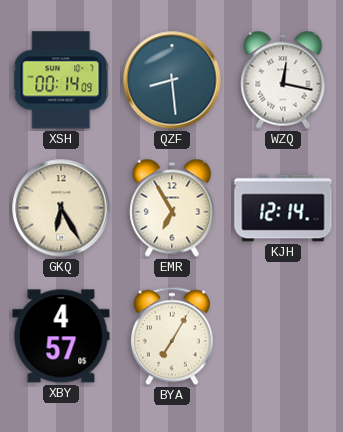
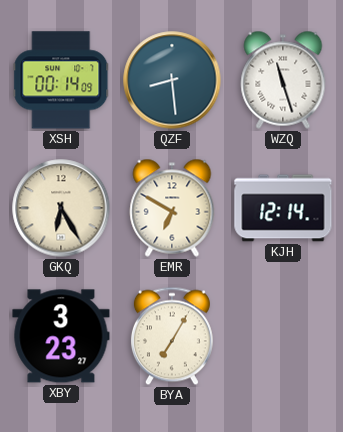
WZQ: 12:17 -> 11:27
EMR: 6:55 -> 6:50
XBY: 4:57 -> 3:23
